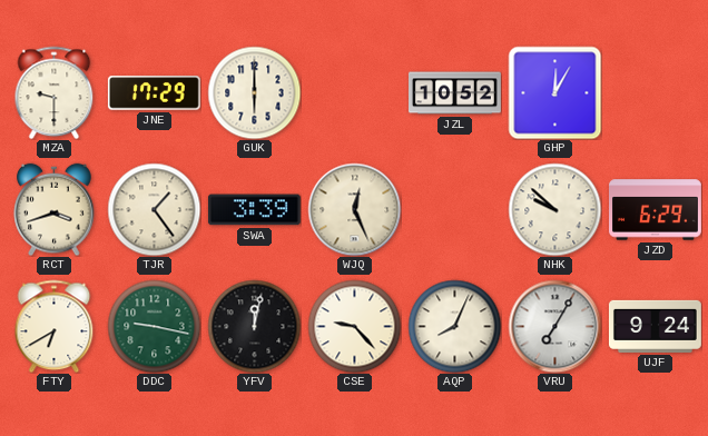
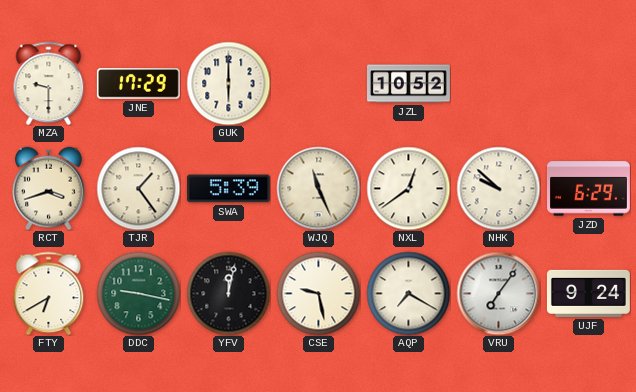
GHP: 12:05 -> none
SWA: 3:39 -> 5:39
WJQ: 12:26 -> 11:26
NXL: none -> 12:39
CSE: 9:23 -> 9:28
AQP: 8:04 -> 7:20
VRU: 7:05 -> 7:06
